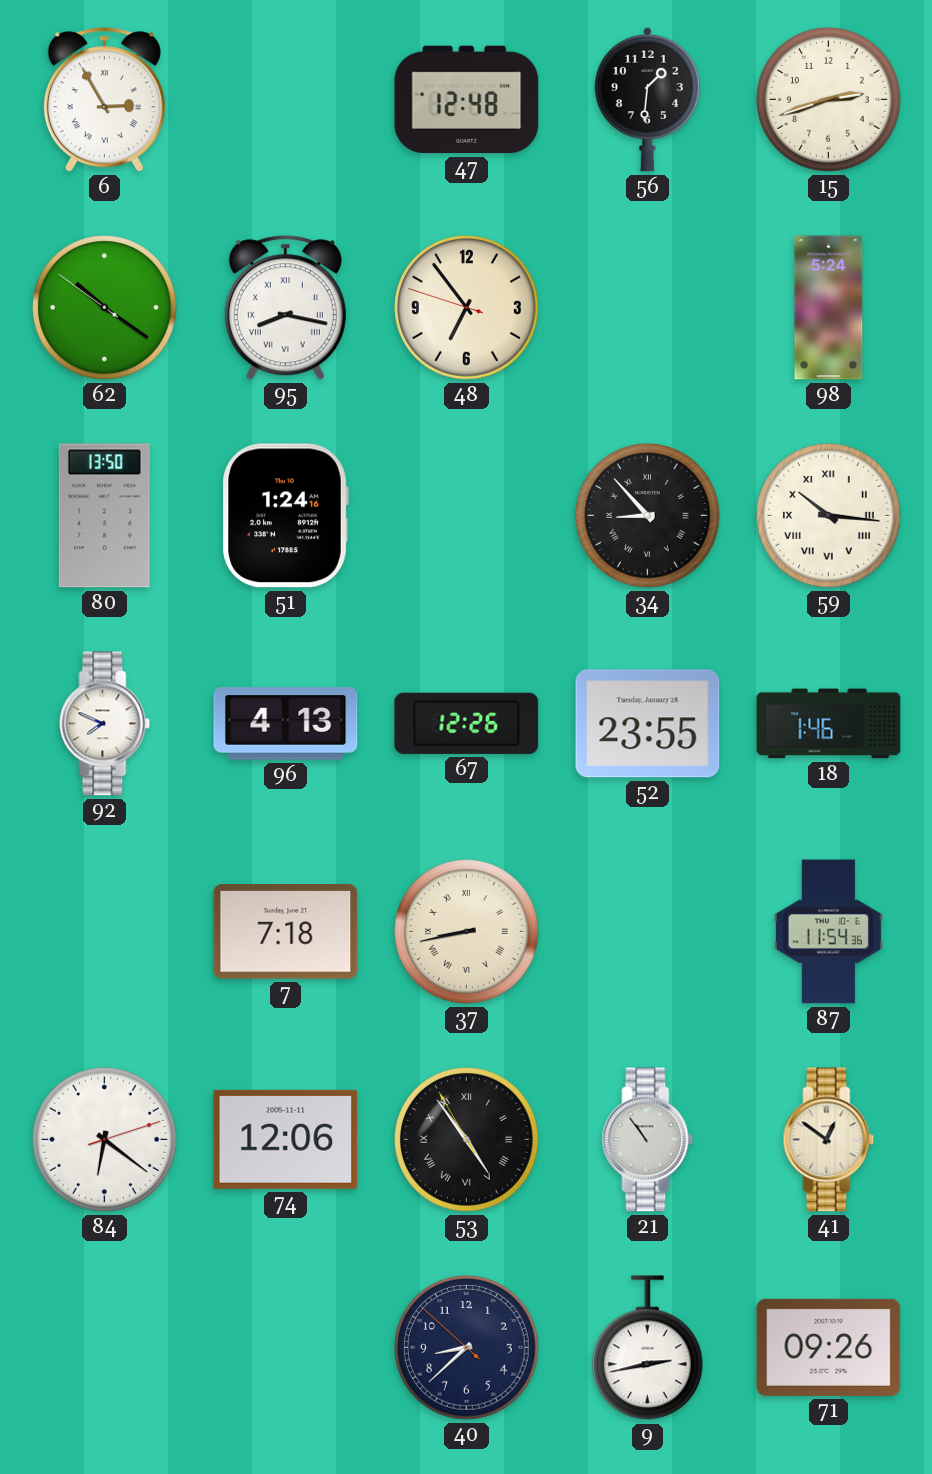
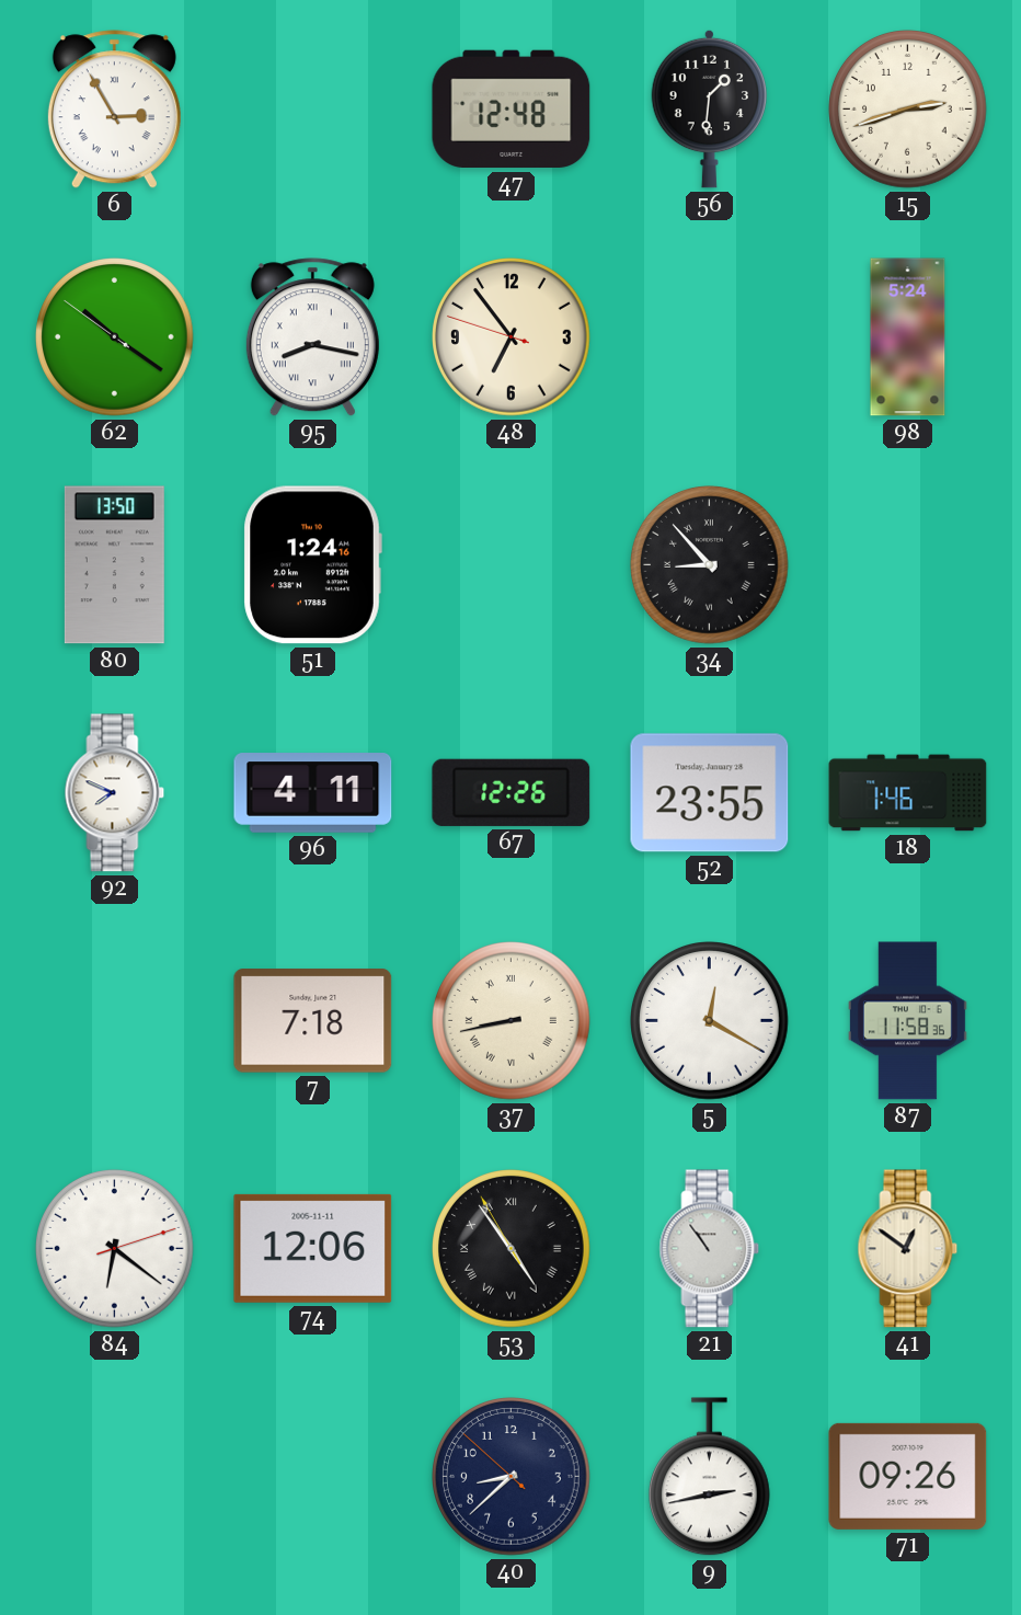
59: 10:16 -> none
96: 4:13 -> 4:11
5: none -> 12:20
87: 11:54 -> 11:58
